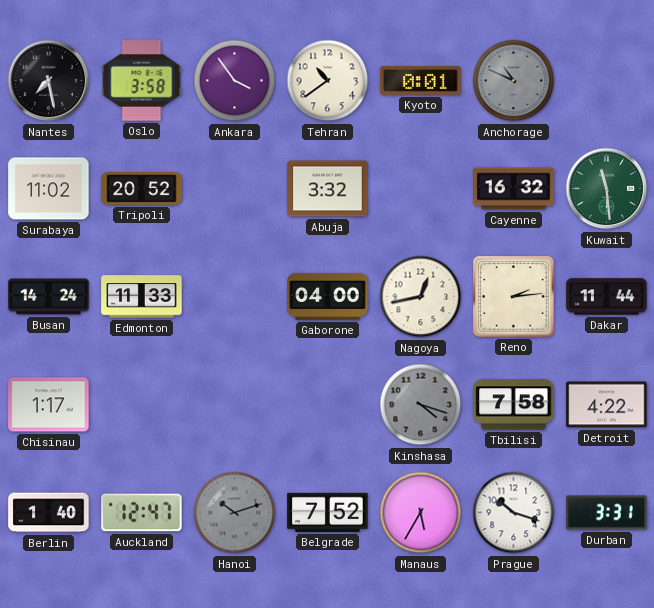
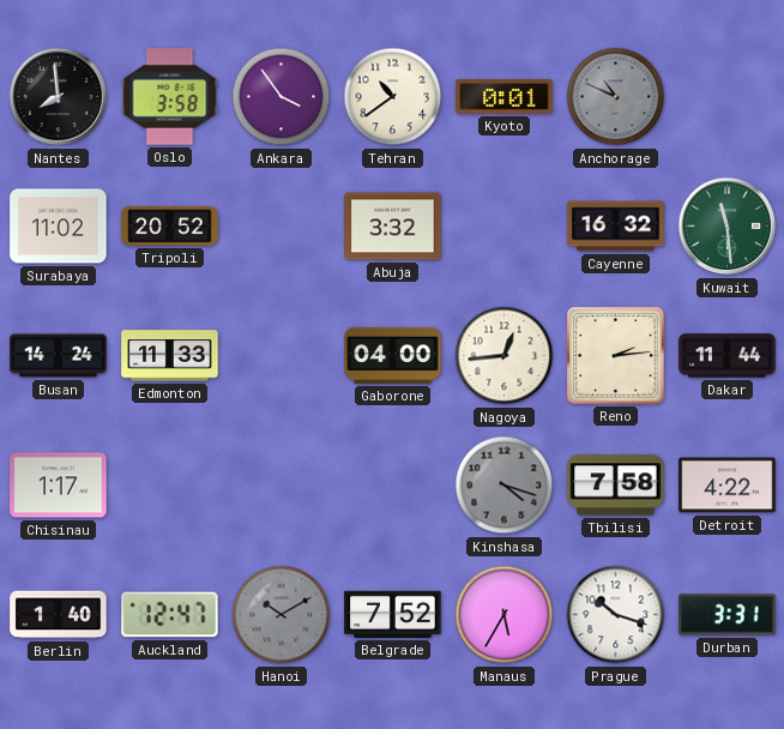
Nantes: 7:28 -> 7:59
Nagoya: 12:43 -> 12:44
Hanoi: 10:12 -> 10:10
